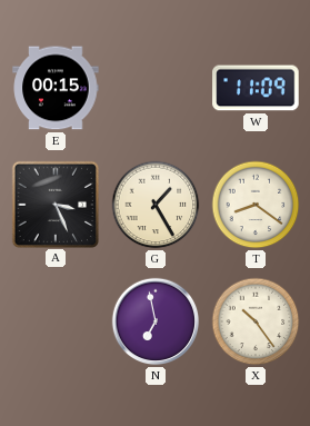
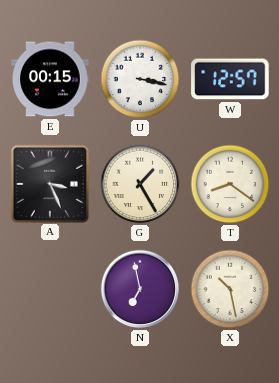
U: none -> 3:17
W: 11:09 -> 12:57
X: 10:24 -> 10:28
